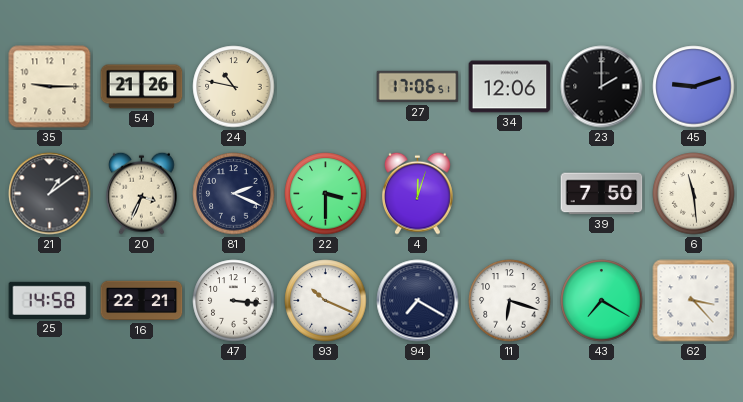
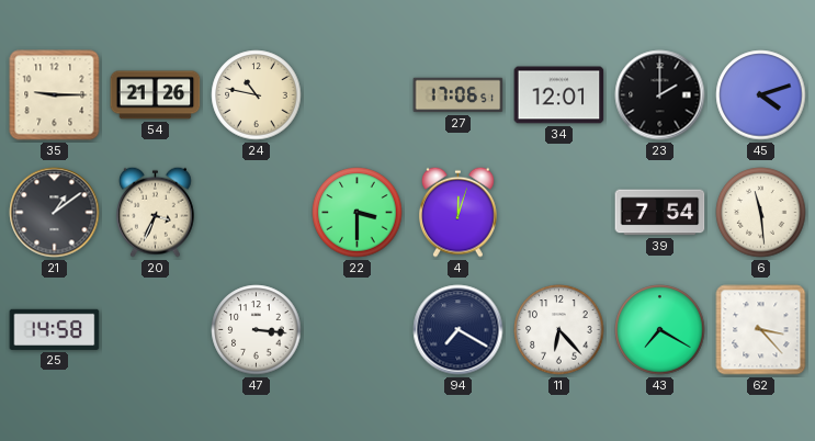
34: 12:06 -> 12:01
45: 9:12 -> 4:12
81: 2:19 -> none
39: 7:50 -> 7:54
16: 22:21 -> none
93: 10:19 -> none
11: 6:18 -> 6:23
